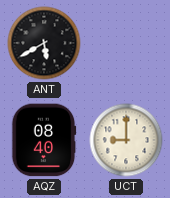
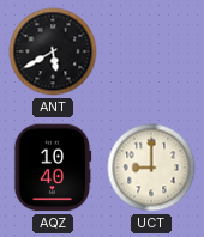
AQZ: 08:40 -> 10:40
